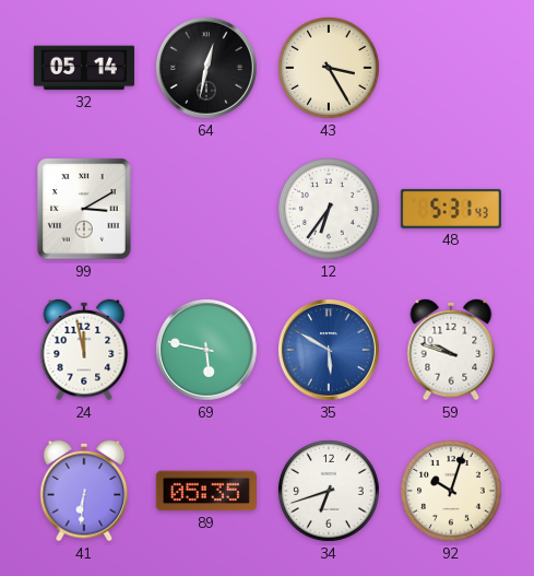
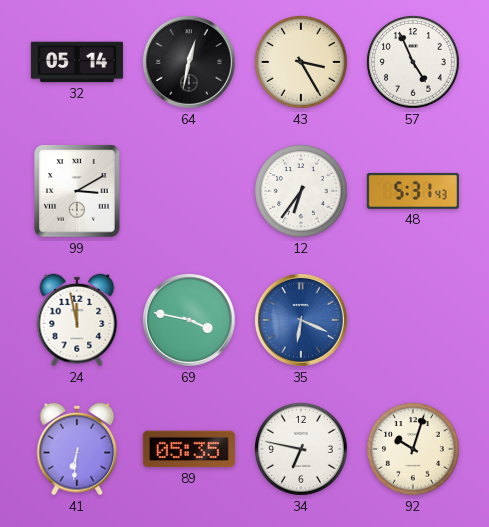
57: none -> 4:56
69: 5:47 -> 3:47
35: 5:50 -> 6:19
59: 9:48 -> none
34: 6:42 -> 6:47
